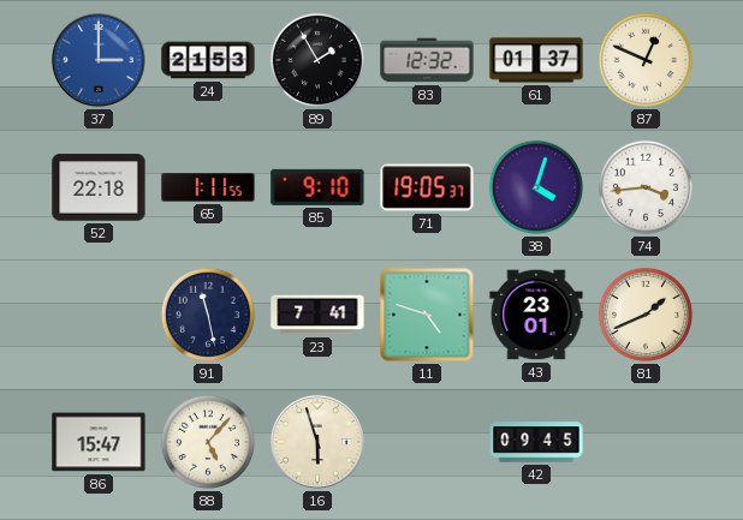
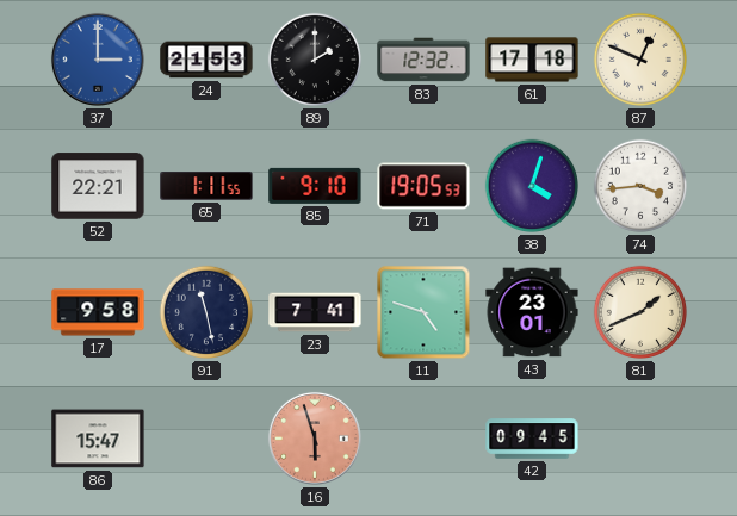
89: 1:55 -> 2:00
61: 01:37 -> 17:18
52: 22:18 -> 22:21
71: 19:05:37 -> 19:05:53
17: none -> 9:58
88: 5:07 -> none
16 dial: cream -> salmon
